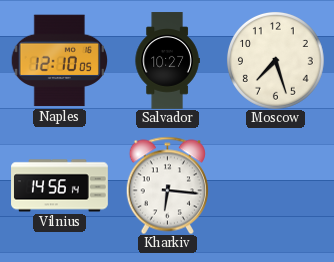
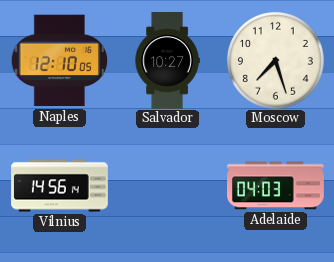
Kharkiv: 6:16 -> none
Adelaide: none -> 04:03
